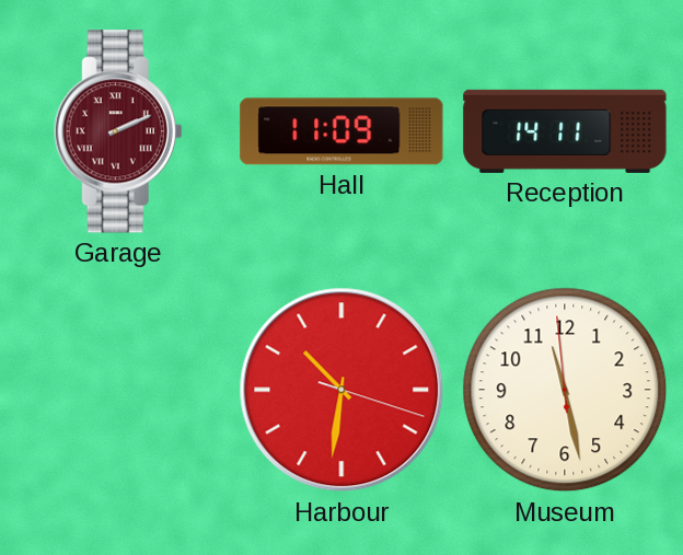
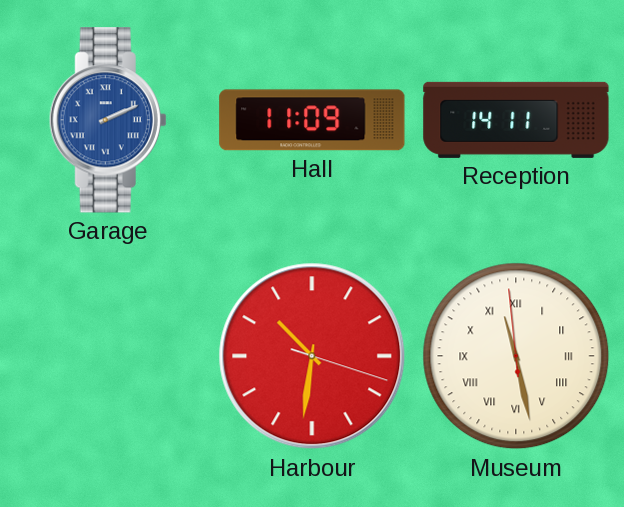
Garage dial: burgundy -> blue
Museum numerals: Arabic -> Roman
